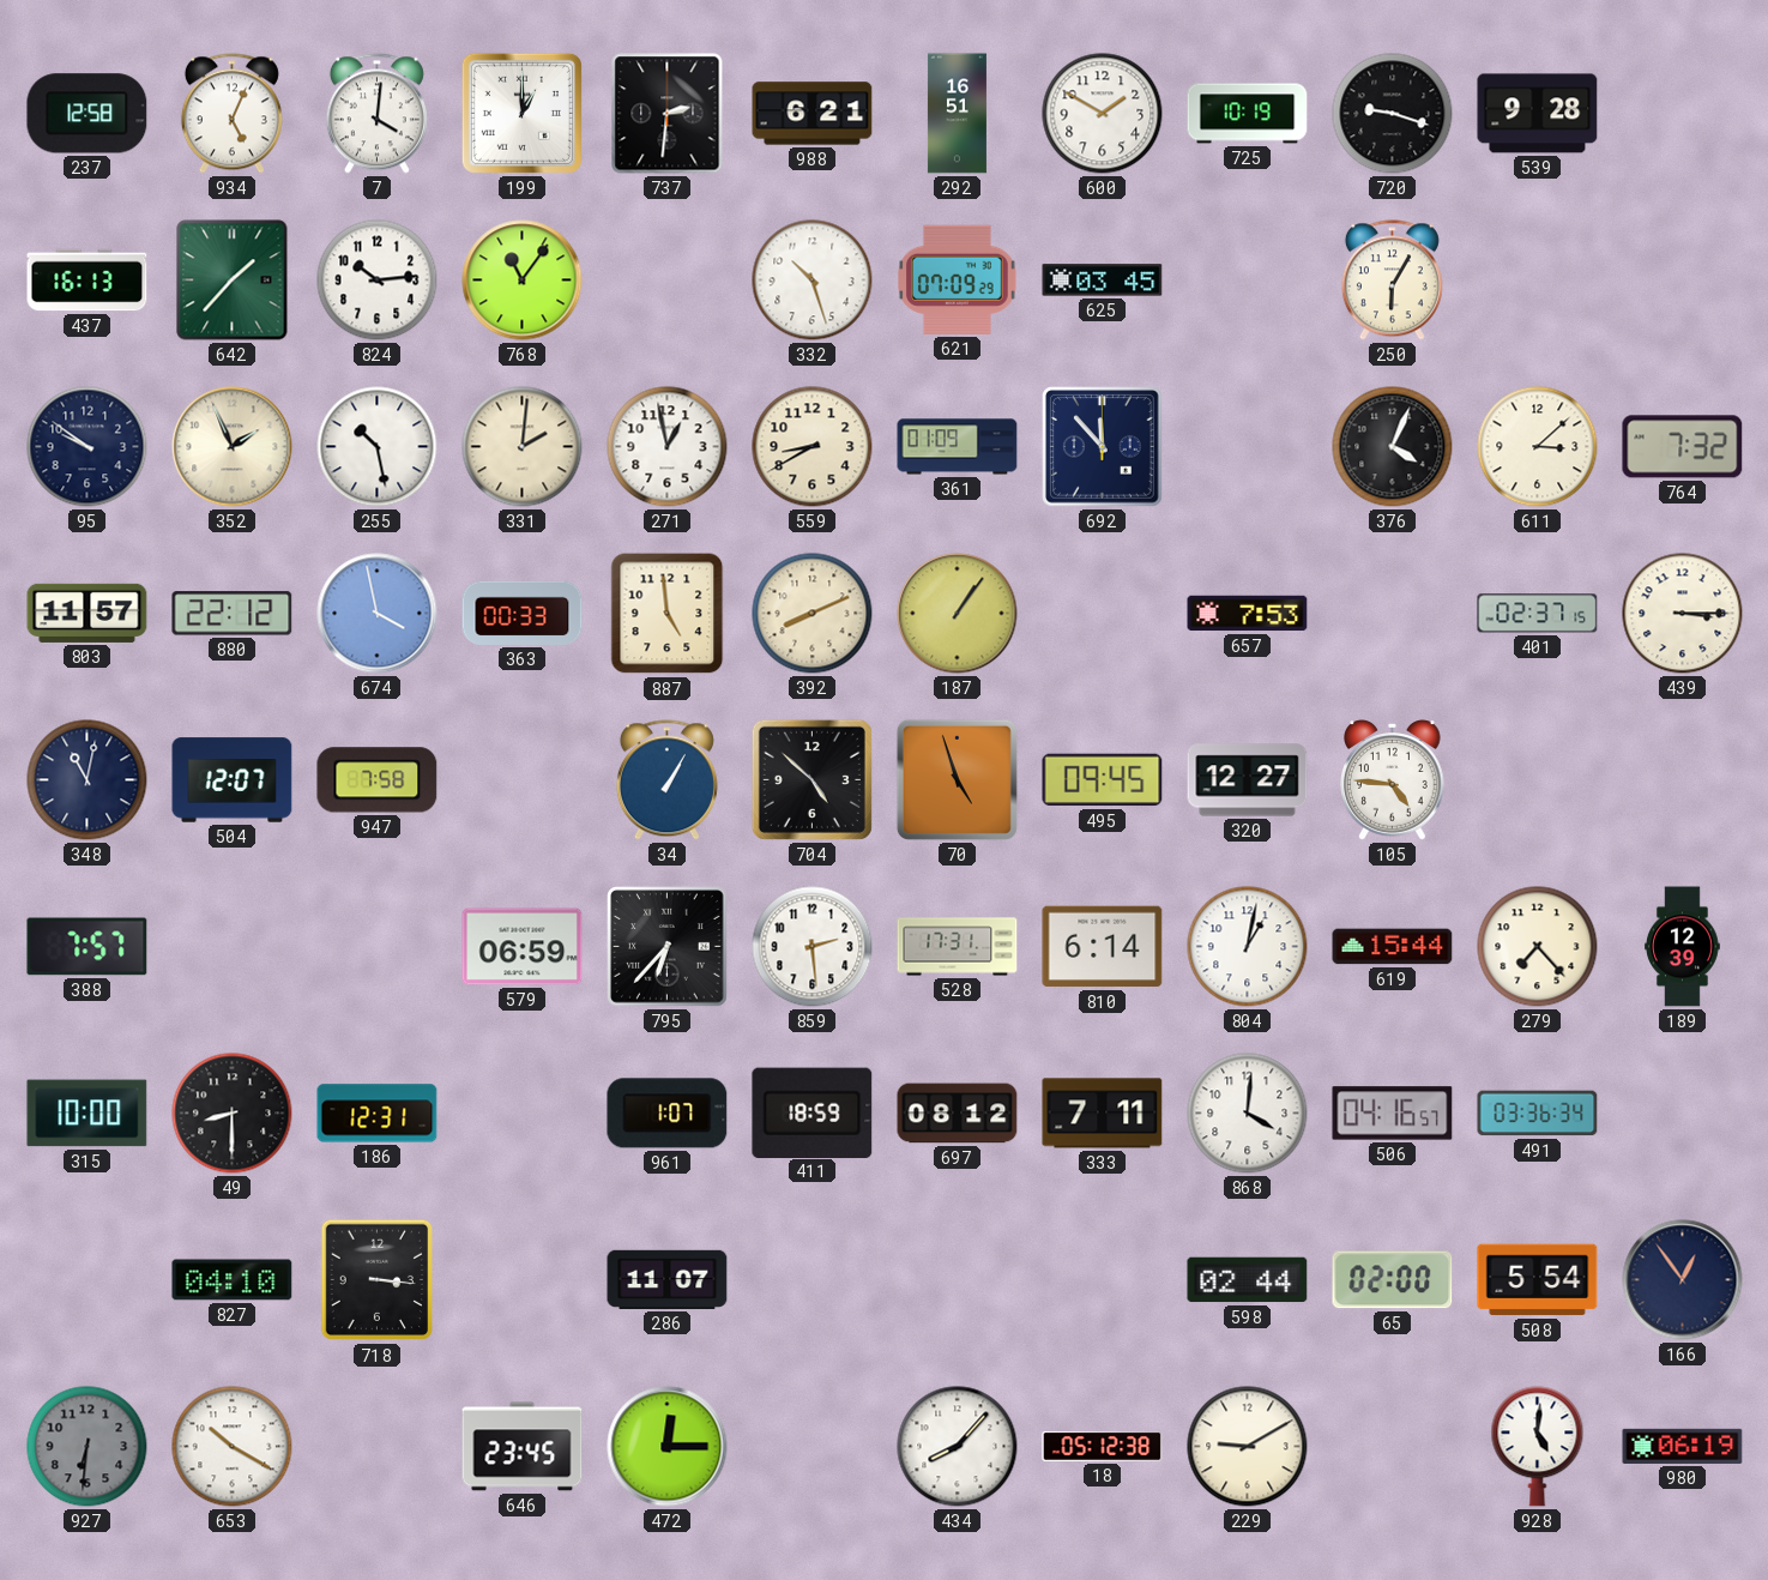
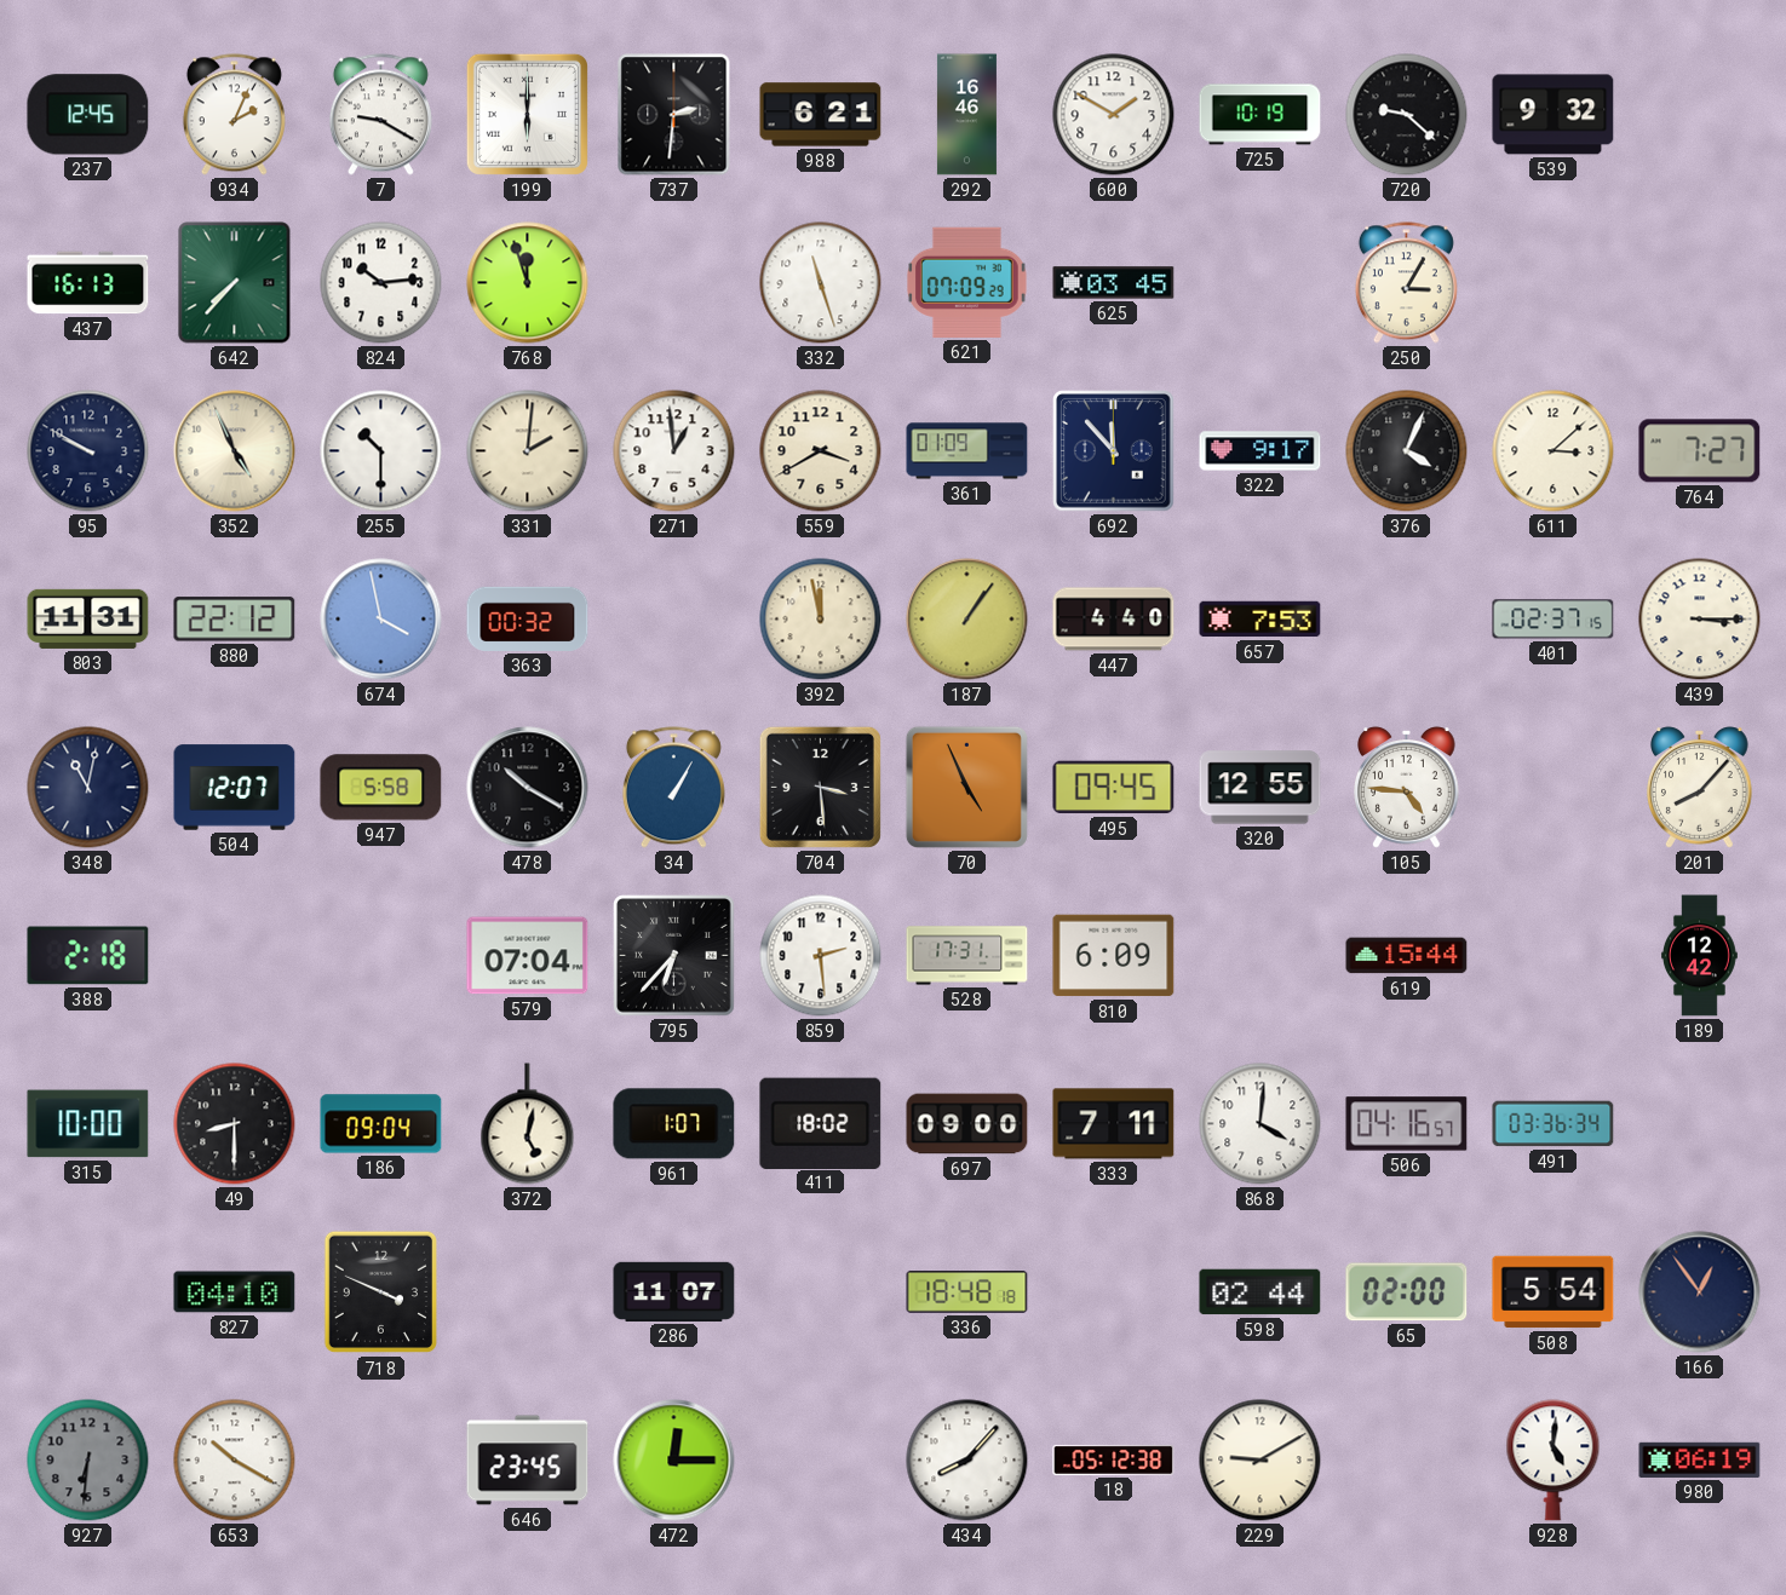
237: 12:58 -> 12:45
934: 5:04 -> 2:04
7: 4:01 -> 9:20
199: 1:00 -> 6:00
292: 16:51 -> 16:46
720: 9:18 -> 9:22
539: 9:28 -> 9:32
642: 1:37 -> 7:37
768: 11:06 -> 11:57
332: 10:27 -> 11:27
250: 6:05 -> 3:05
95: 9:51 -> 9:50
352: 1:56 -> 4:56
255: 10:28 -> 10:30
271: 12:58 -> 12:59
559: 8:40 -> 3:40
322: none -> 9:17
764: 7:32 -> 7:27
803: 11:57 -> 11:31
363: 00:33 -> 00:32
887: 4:59 -> none
392: 8:11 -> 11:58
447: none -> 4:40
947: 7:58 -> 5:58
478: none -> 10:20
704: 4:52 -> 3:29
70: 4:57 -> 4:56
320: 12:27 -> 12:55
201: none -> 8:07
388: 7:57 -> 2:18
579: 06:59 -> 07:04
810: 6:14 -> 6:09
804: 1:02 -> none
279: 7:23 -> none
189: 12:39 -> 12:42
186: 12:31 -> 09:04
372: none -> 5:02
411: 18:59 -> 18:02
697: 08:12 -> 09:00
718: 3:16 -> 3:49
336: none -> 18:48
